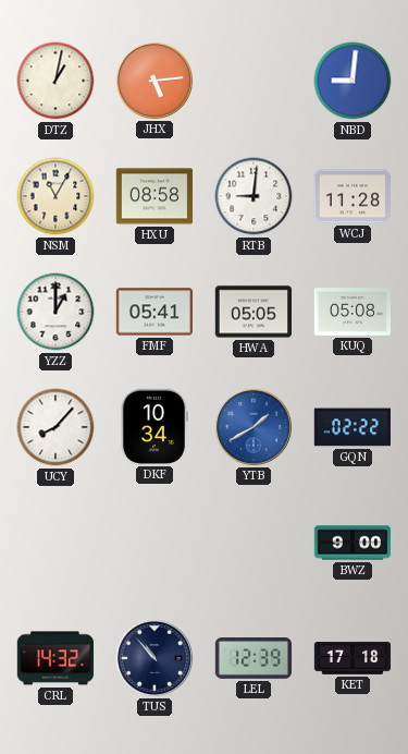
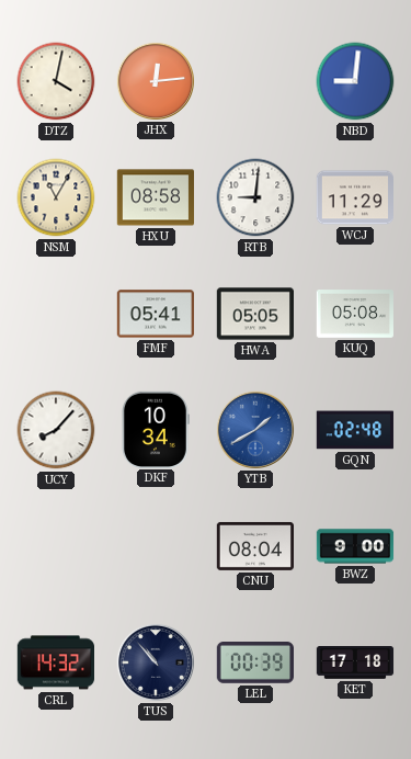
DTZ: 1:02 -> 4:02
JHX: 5:14 -> 12:14
WCJ: 11:28 -> 11:29
YZZ: 1:00 -> none
GQN: 02:22 -> 02:48
CNU: none -> 08:04
LEL: 12:39 -> 00:39
